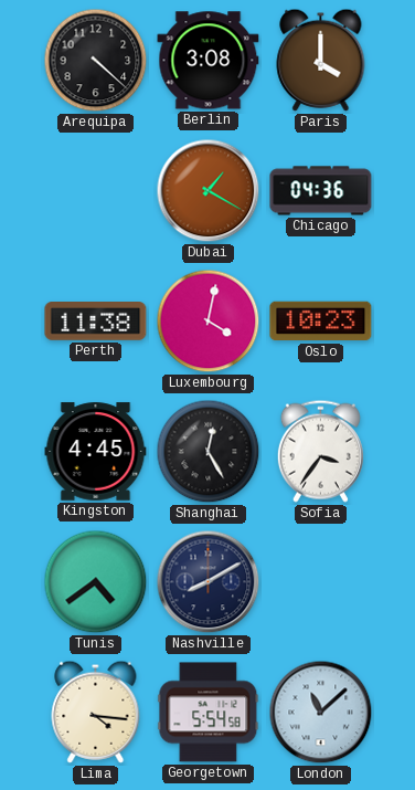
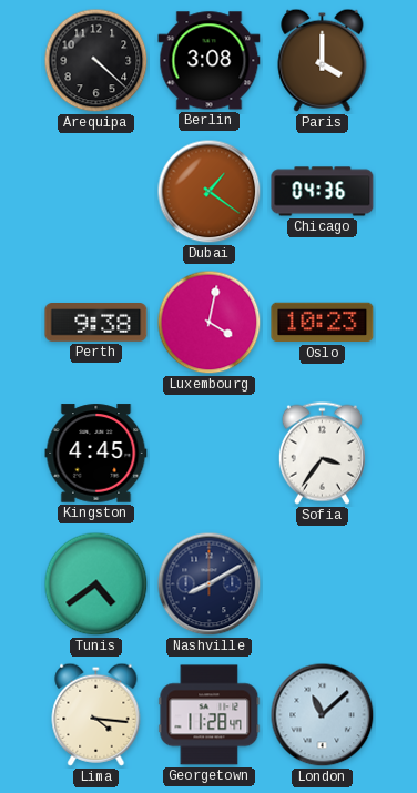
Dubai: 1:20 -> 1:21
Perth: 11:38 -> 9:38
Shanghai: 12:25 -> none
Georgetown: 5:54 -> 11:28
